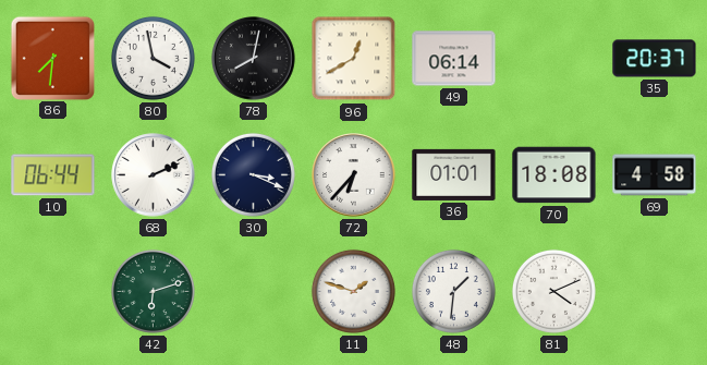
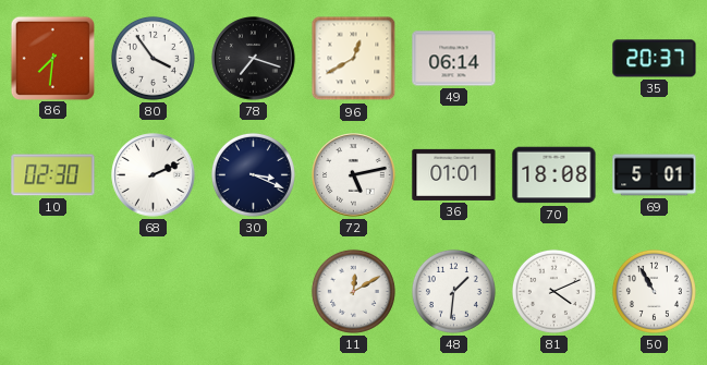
80: 3:58 -> 3:54
78: 8:02 -> 7:18
10: 06:44 -> 02:30
72: 6:37 -> 5:13
69: 4:58 -> 5:01
42: 6:12 -> none
11: 1:48 -> 12:10
50: none -> 10:55
